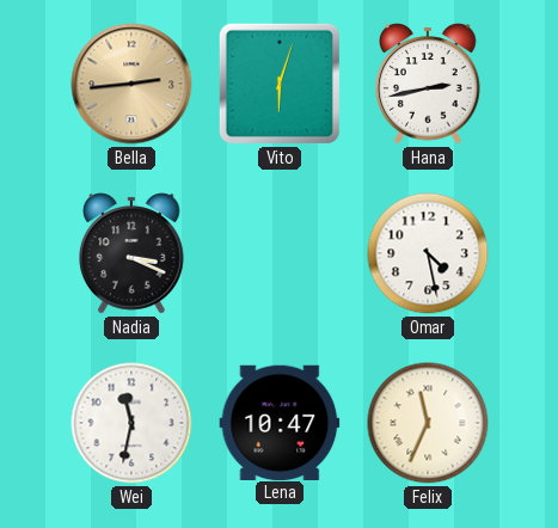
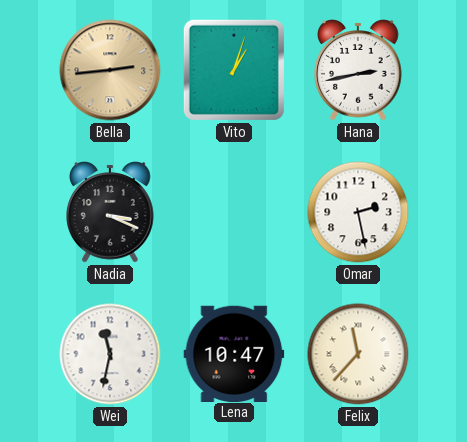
Vito: 6:03 -> 1:03
Omar: 4:28 -> 2:28
Felix: 11:34 -> 11:37
